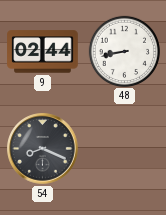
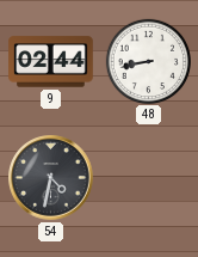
54: 8:19 -> 4:32
